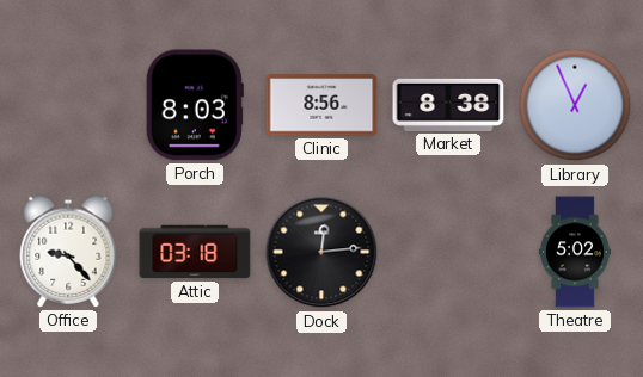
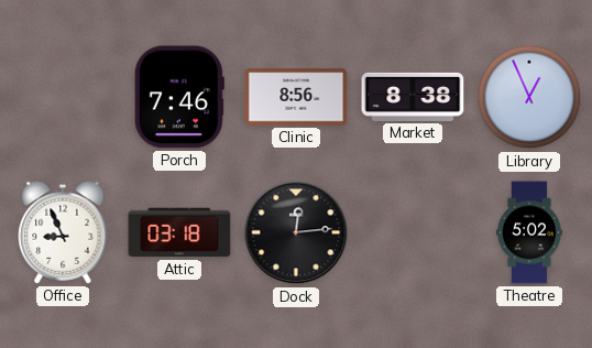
Porch: 8:03 -> 7:46
Office: 9:23 -> 8:56
